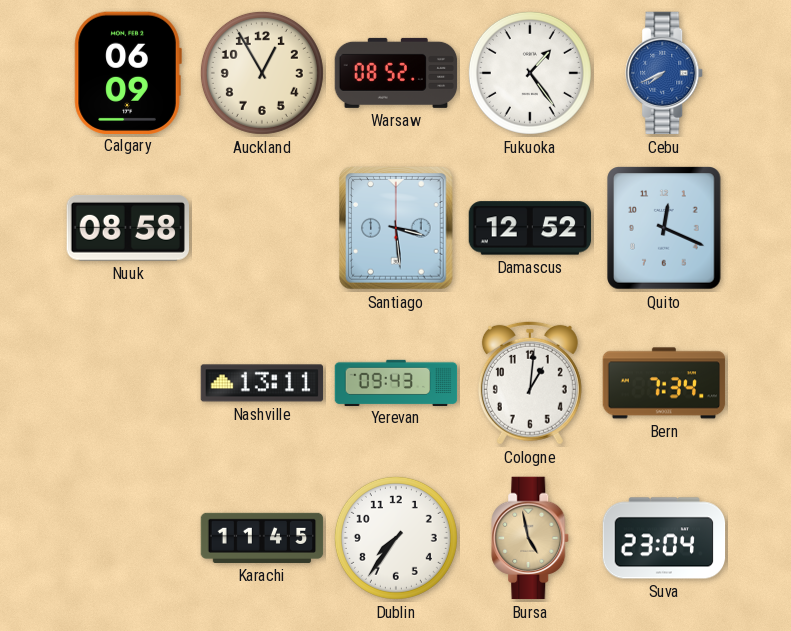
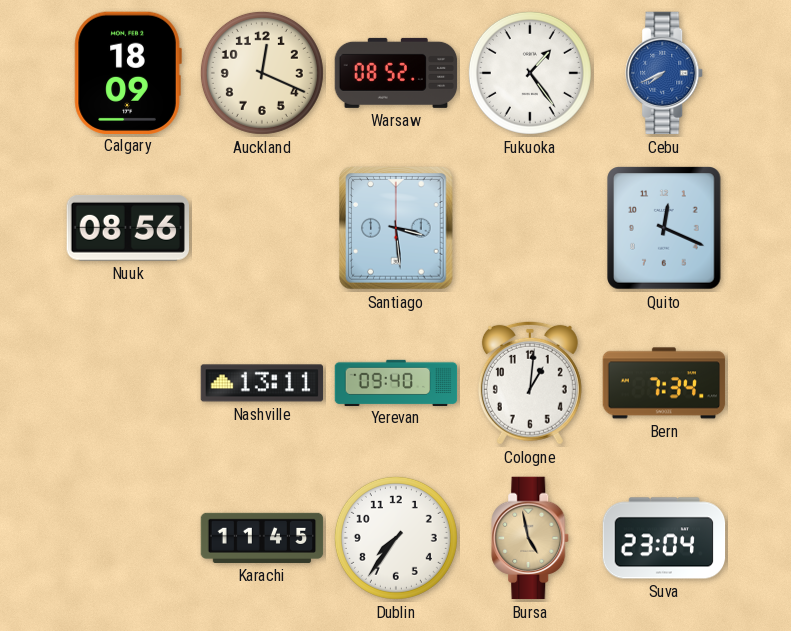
Calgary: 06:09 -> 18:09
Auckland: 12:55 -> 12:19
Nuuk: 08:58 -> 08:56
Damascus: 12:52 -> none
Yerevan: 09:43 -> 09:40
